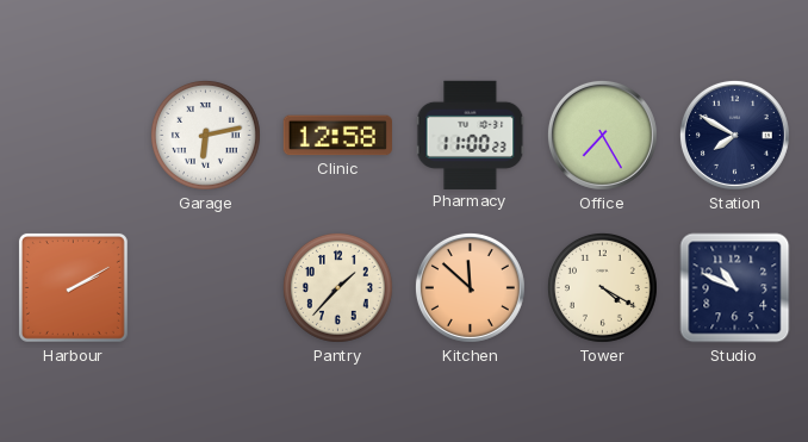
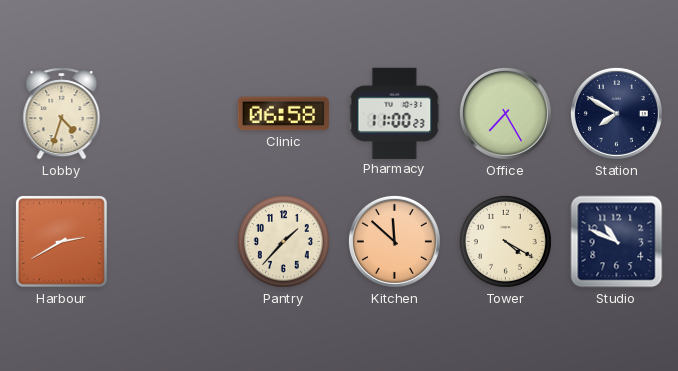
Lobby: none -> 4:33
Garage: 6:13 -> none
Clinic: 12:58 -> 06:58
Harbour: 2:10 -> 2:40
